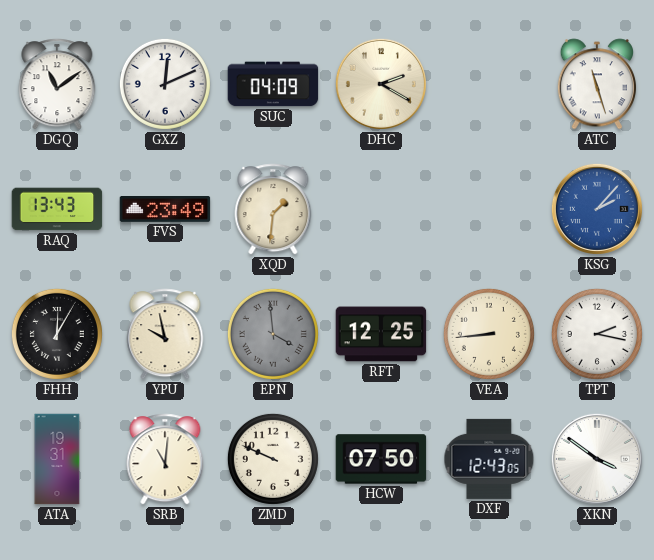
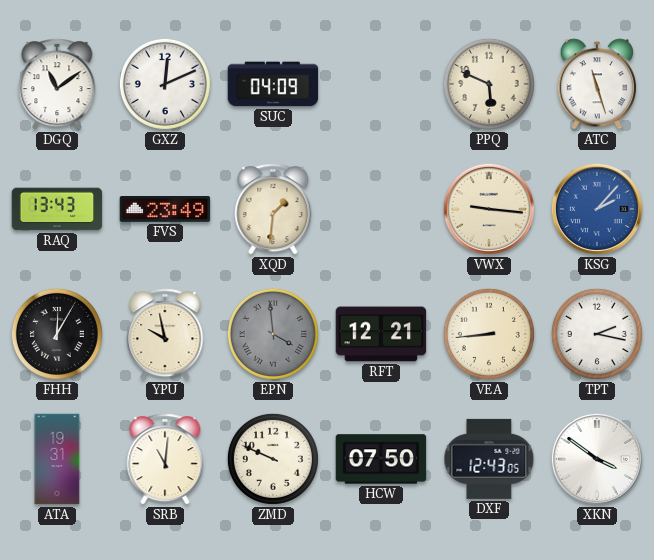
DHC: 2:20 -> none
PPQ: none -> 5:49
VWX: none -> 9:16
RFT: 12:25 -> 12:21
